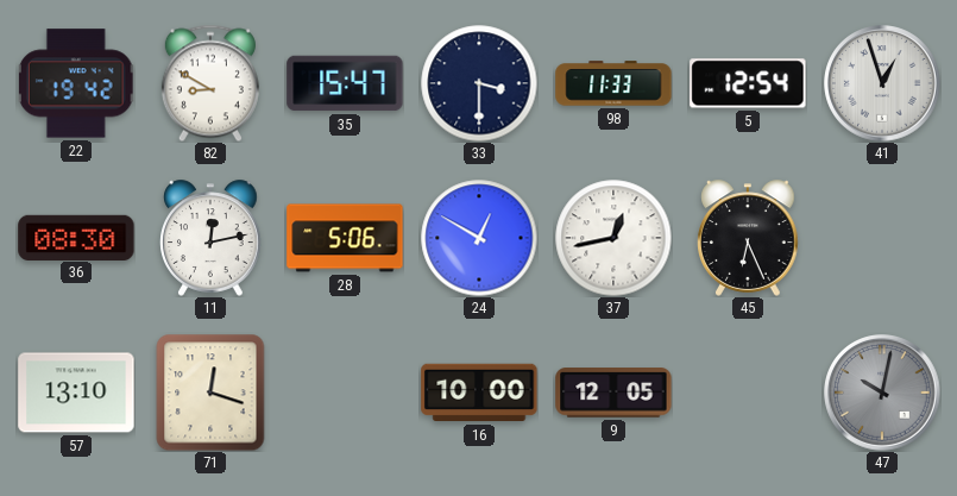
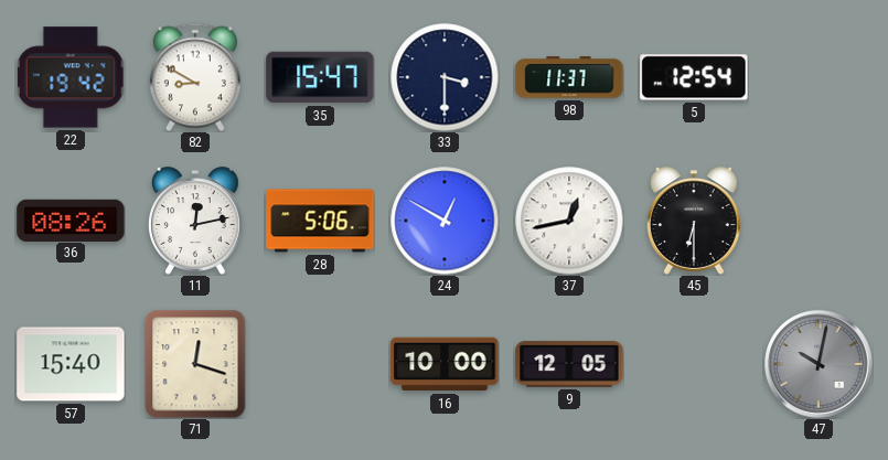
98: 11:33 -> 11:37
41: 12:57 -> none
36: 08:30 -> 08:26
45: 6:26 -> 6:30
57: 13:10 -> 15:40
